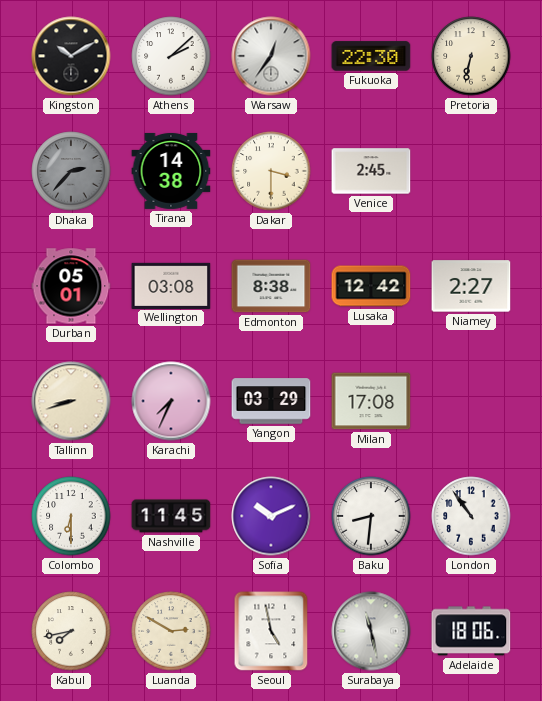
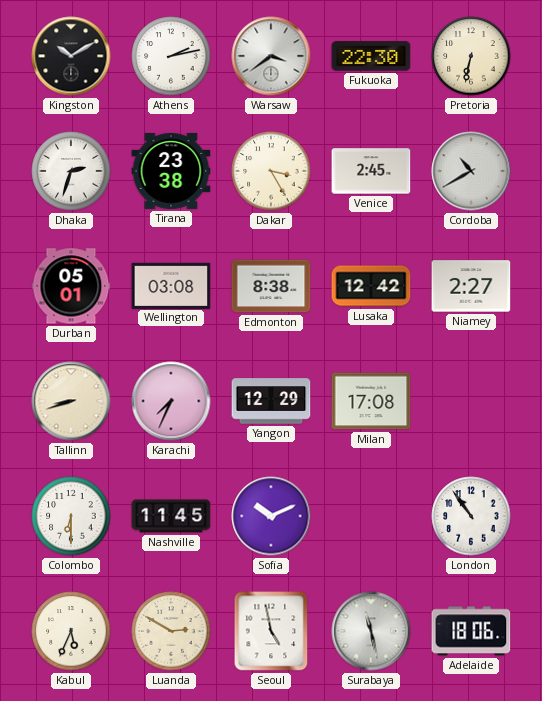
Athens: 2:08 -> 2:13
Warsaw: 12:36 -> 3:39
Dhaka: 2:37 -> 2:33
Dhaka dial: grey -> white
Tirana: 14:38 -> 23:38
Dakar: 3:30 -> 3:25
Cordoba: none -> 10:40
Yangon: 03:29 -> 12:29
Baku: 8:31 -> none
Kabul: 7:43 -> 5:34
